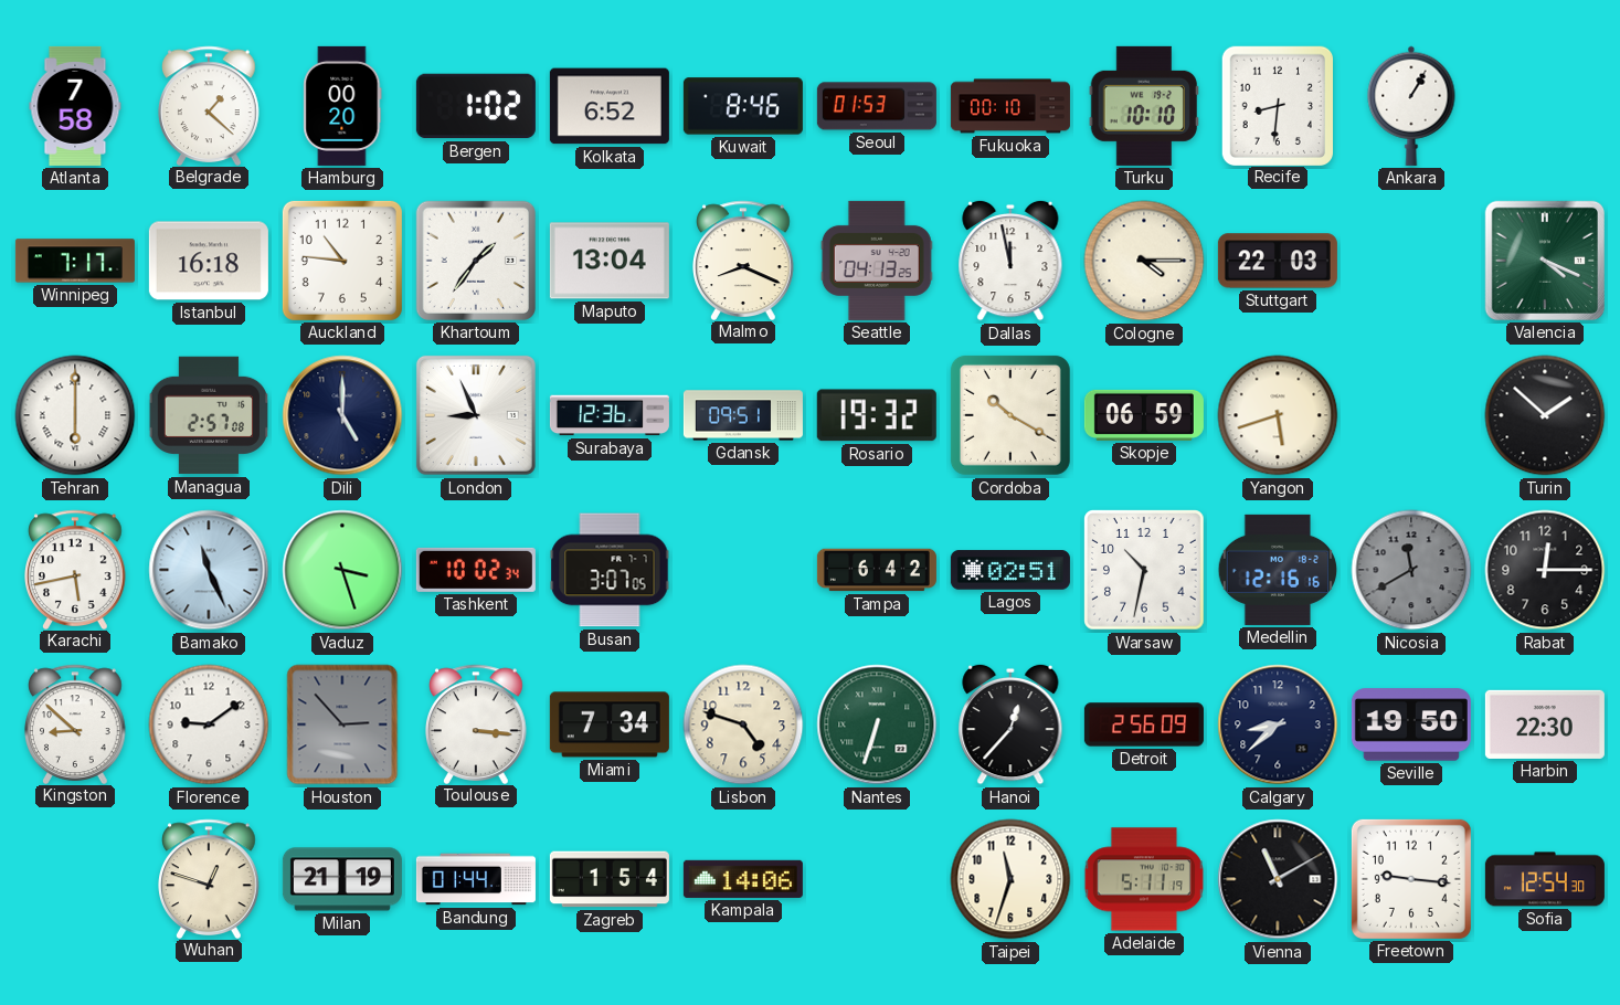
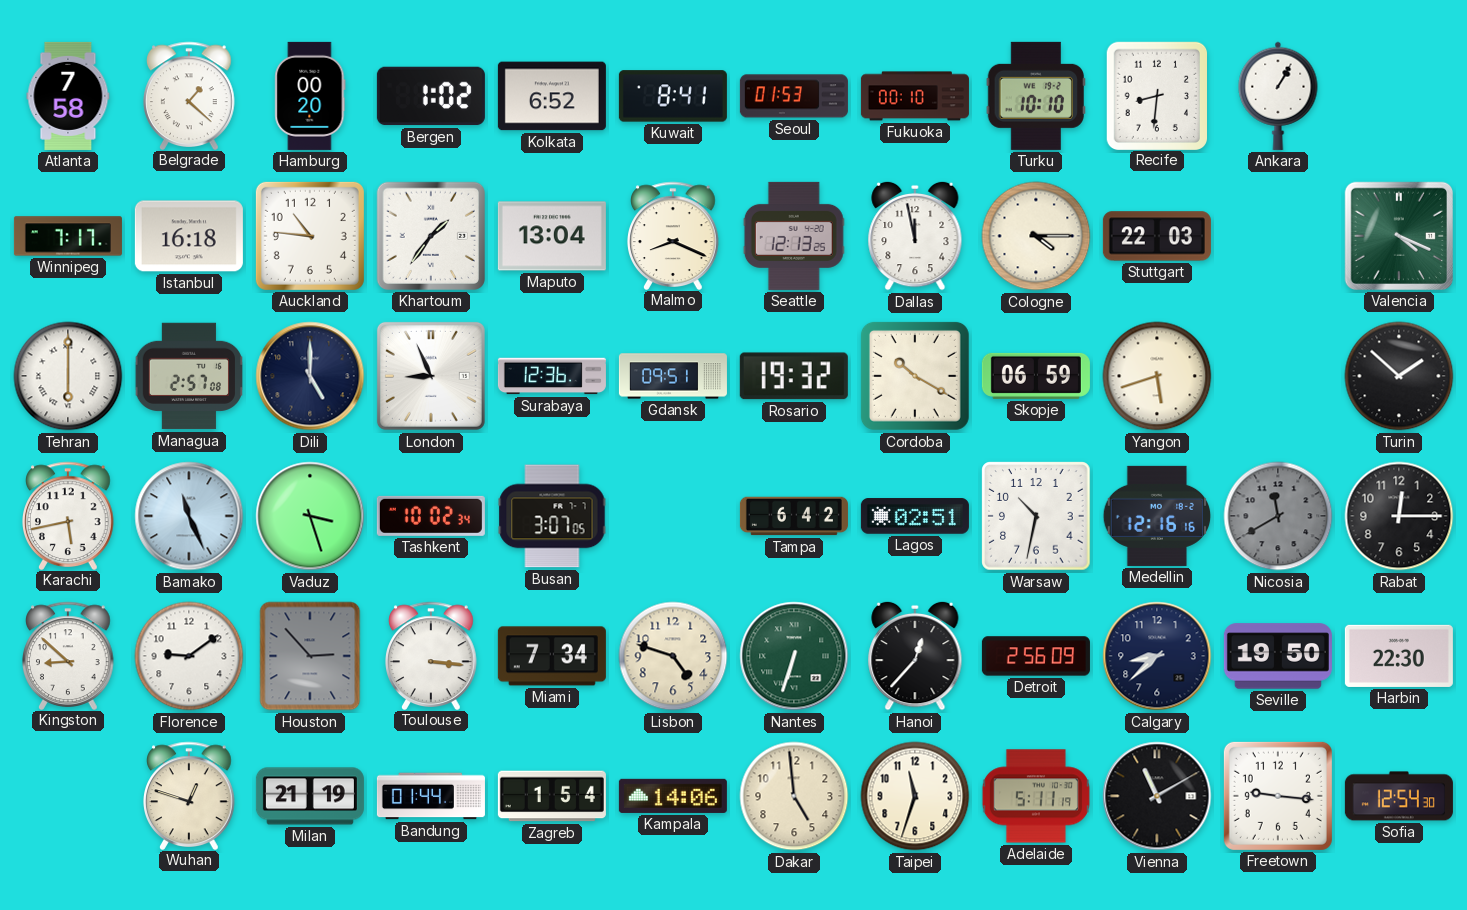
Kuwait: 8:46 -> 8:41
Seattle: 04:13 -> 12:13
Dakar: none -> 4:59
